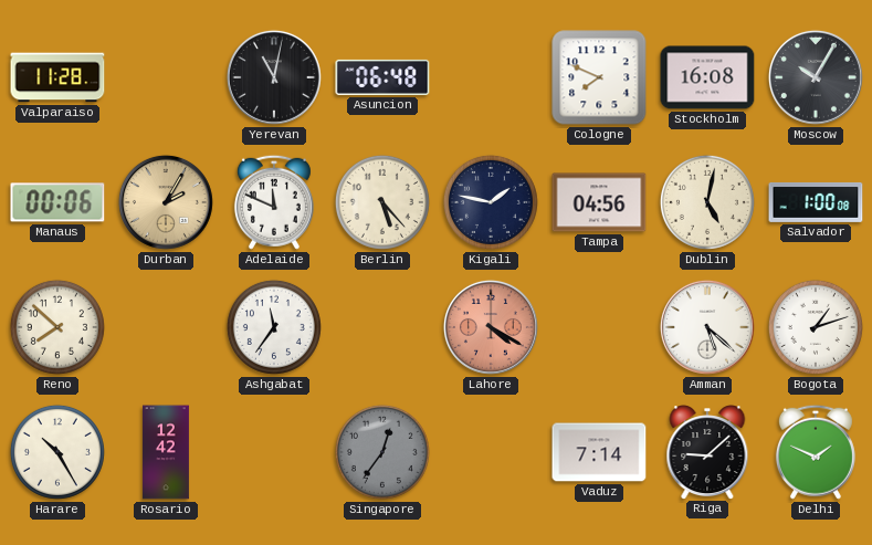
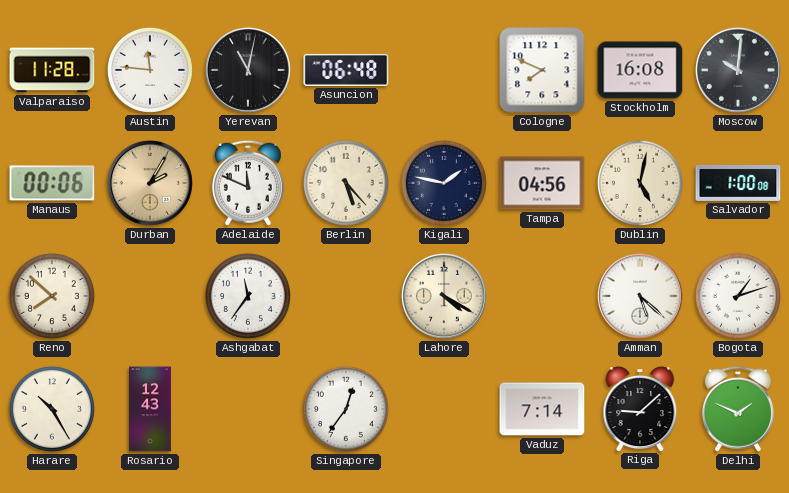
Austin: none -> 11:46
Moscow: 10:05 -> 10:01
Lahore dial: salmon -> cream
Rosario: 12:42 -> 12:43
Singapore dial: grey -> white
